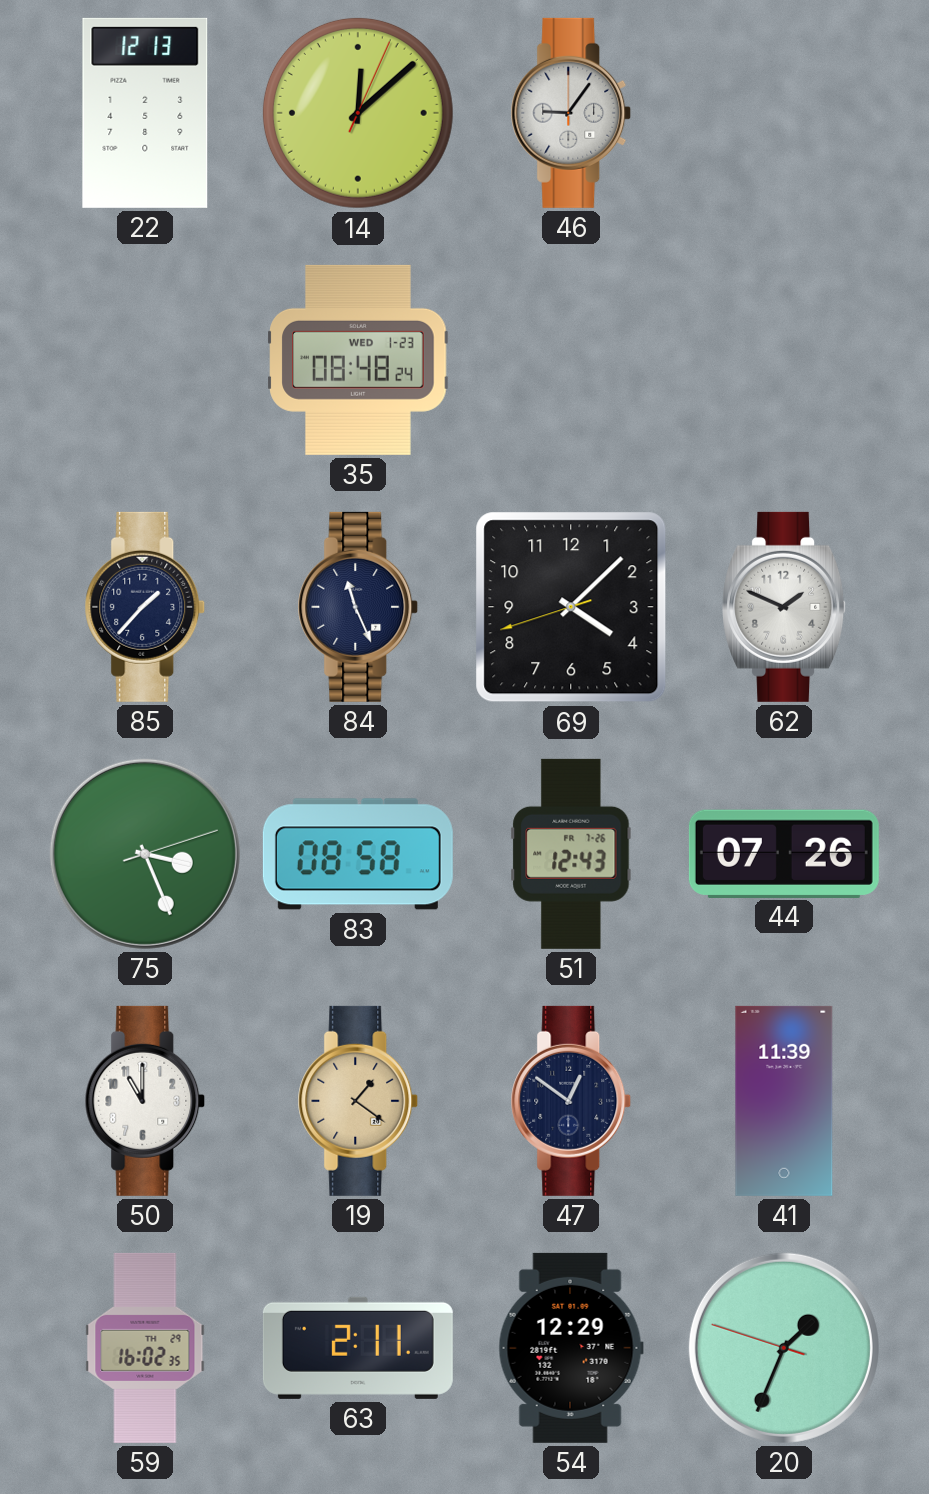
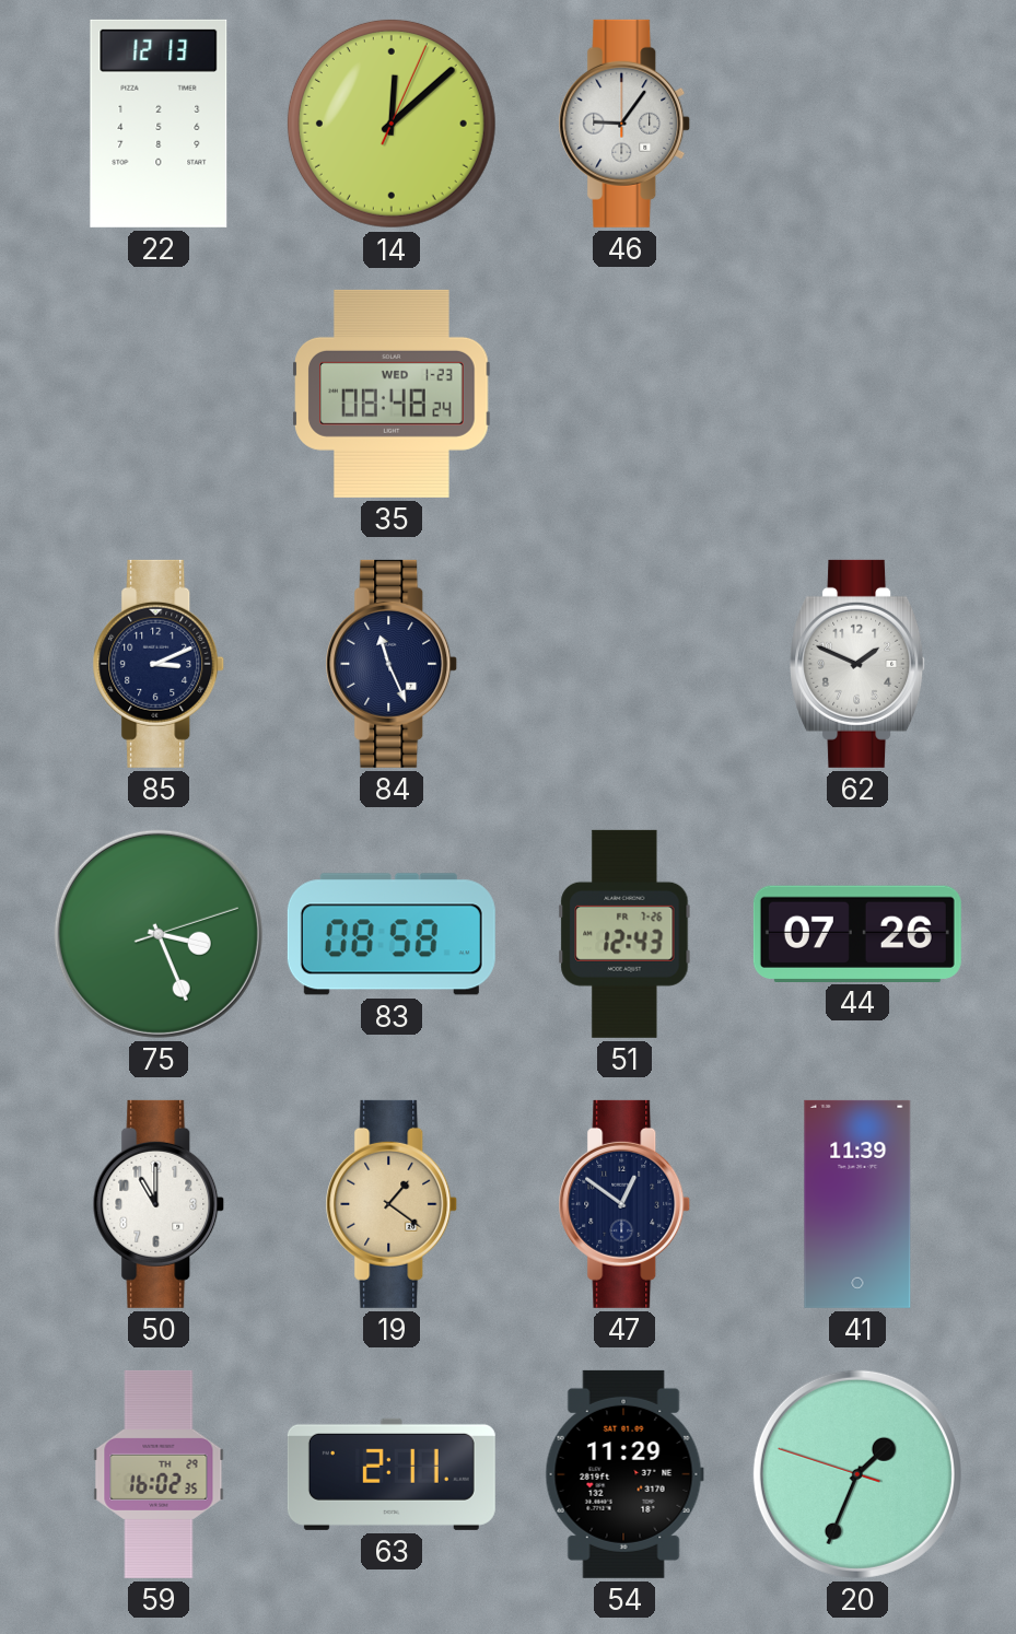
85: 1:37 -> 3:11
69: 4:07 -> none
54: 12:29 -> 11:29
